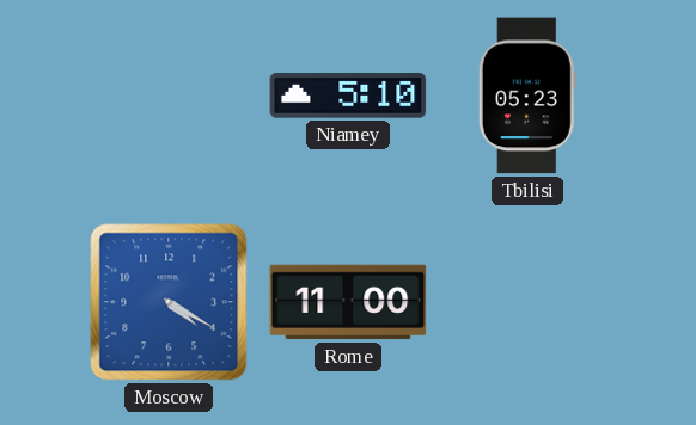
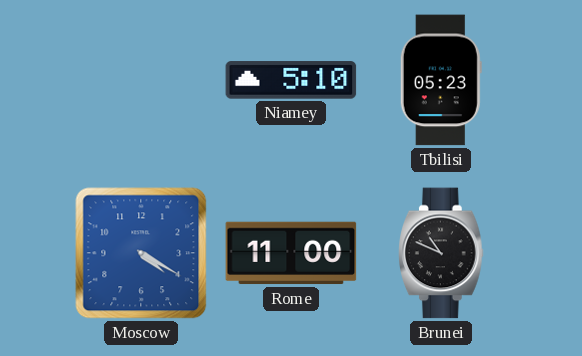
Brunei: none -> 10:49
